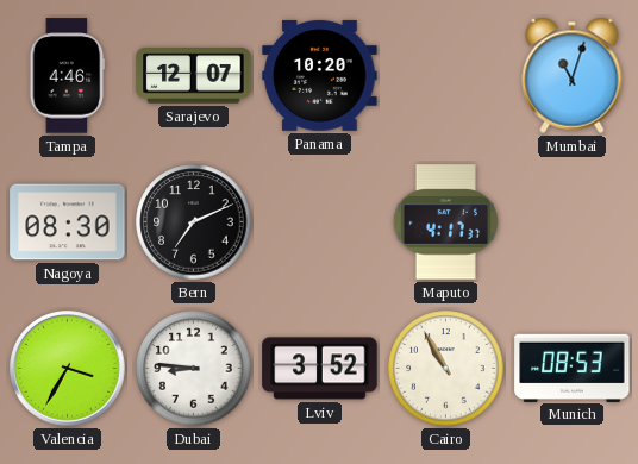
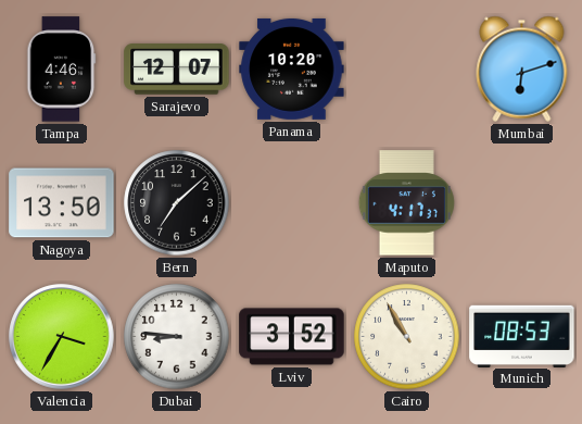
Mumbai: 11:03 -> 6:12
Nagoya: 08:30 -> 13:50
Bern: 7:11 -> 7:08
